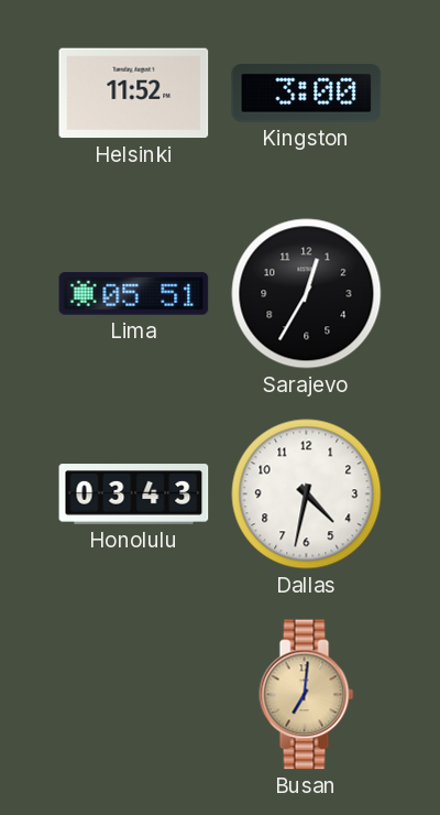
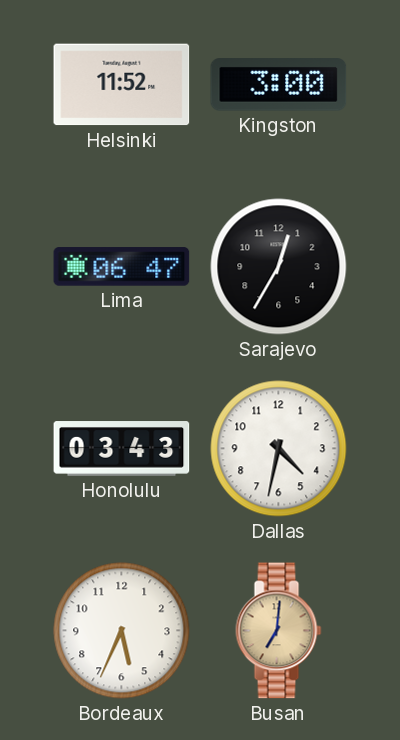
Lima: 05:51 -> 06:47
Bordeaux: none -> 5:34
